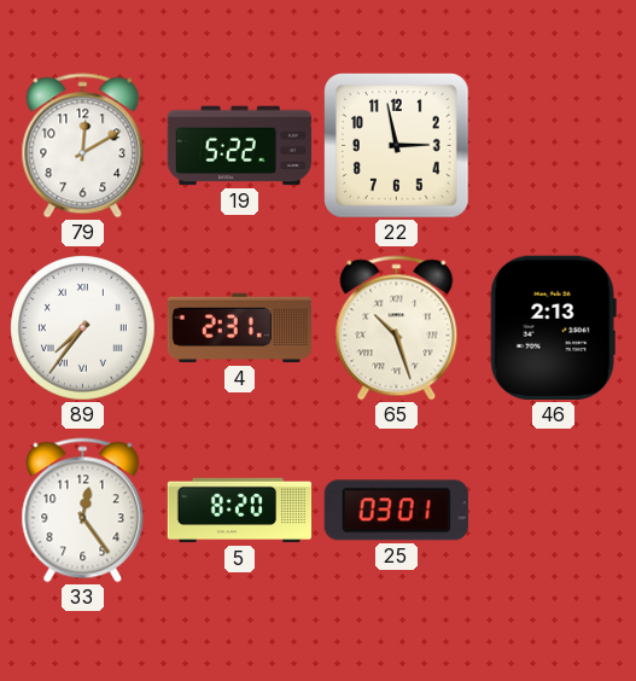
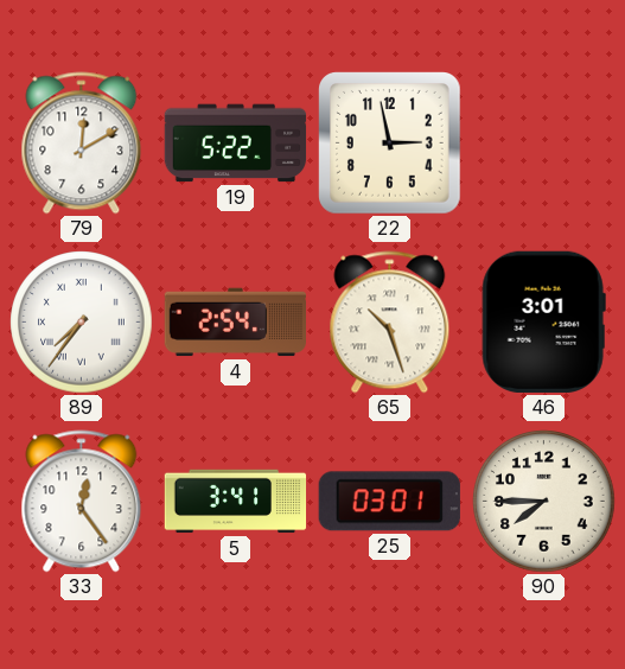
4: 2:31 -> 2:54
46: 2:13 -> 3:01
5: 8:20 -> 3:41
90: none -> 7:45
